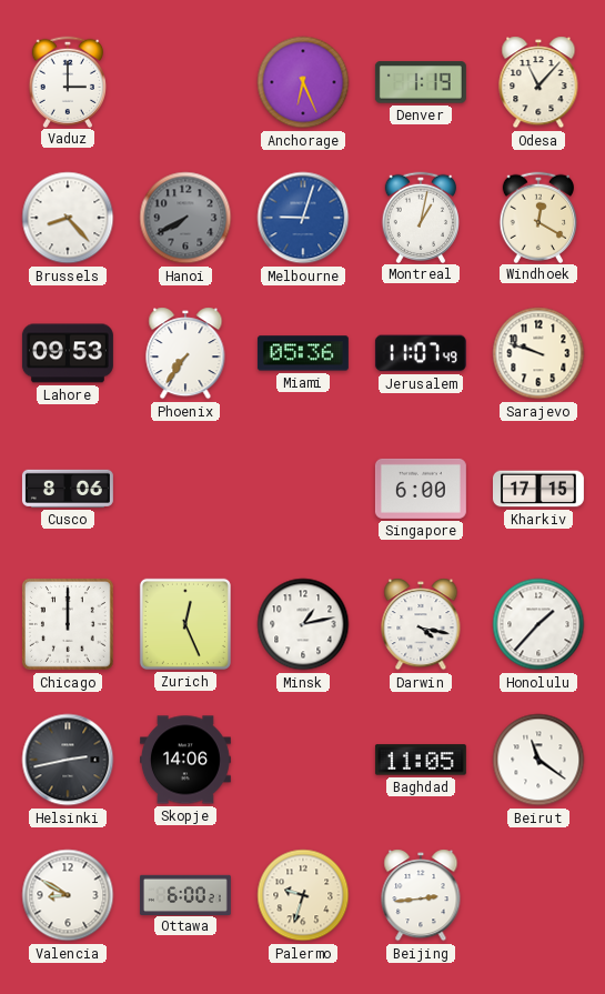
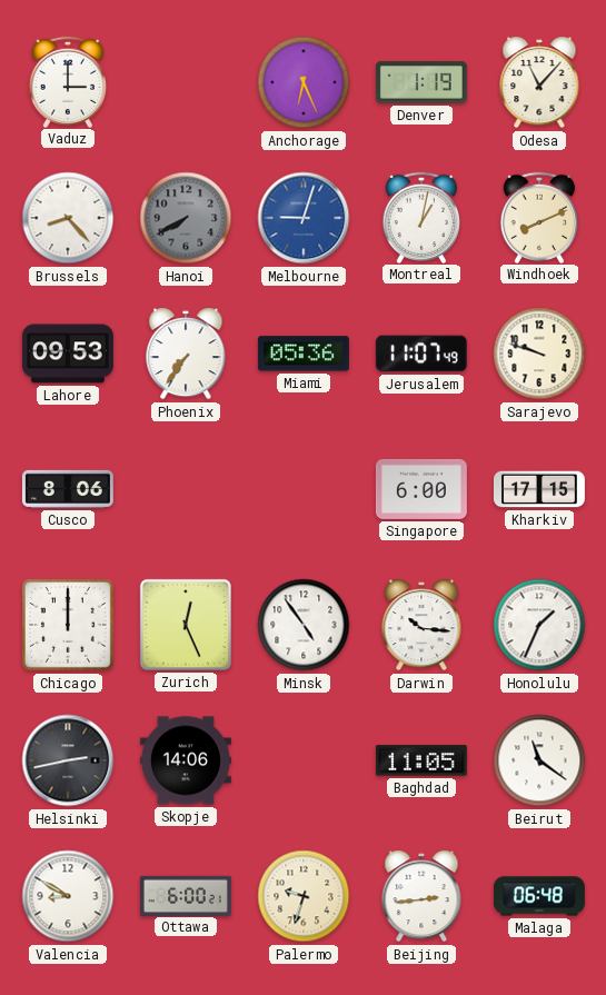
Windhoek: 12:20 -> 8:11
Minsk: 1:13 -> 4:54
Darwin: 4:17 -> 10:16
Honolulu: 1:37 -> 1:34
Malaga: none -> 06:48
